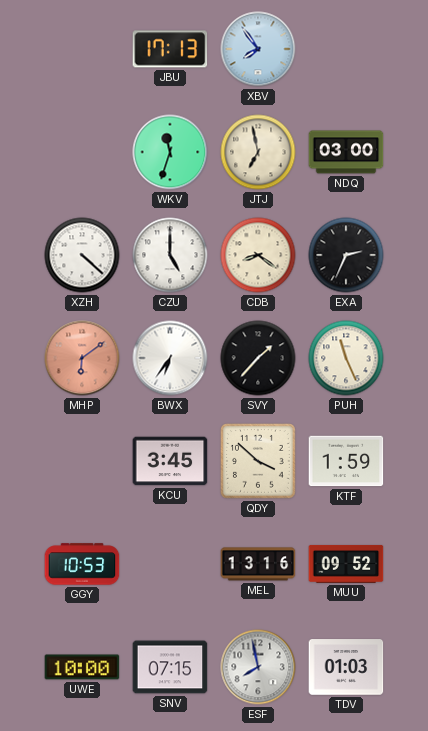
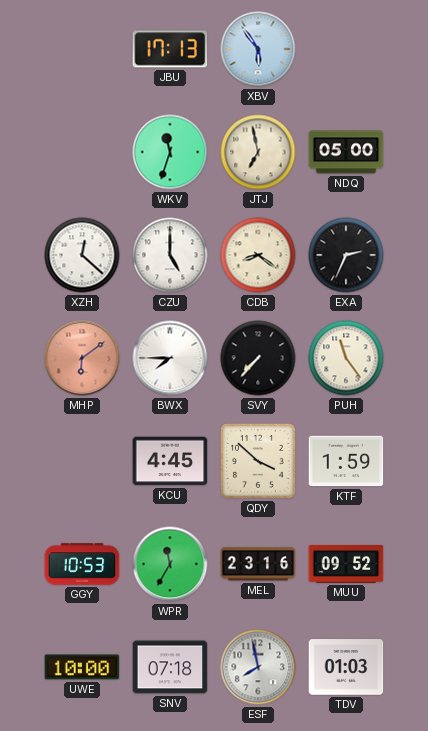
XBV: 7:54 -> 5:54
NDQ: 03:00 -> 05:00
XZH: 4:22 -> 12:22
BWX: 6:36 -> 7:45
SVY: 1:37 -> 7:37
PUH: 11:26 -> 11:24
KCU: 3:45 -> 4:45
WPR: none -> 11:35
MEL: 13:16 -> 23:16
SNV: 07:15 -> 07:18
